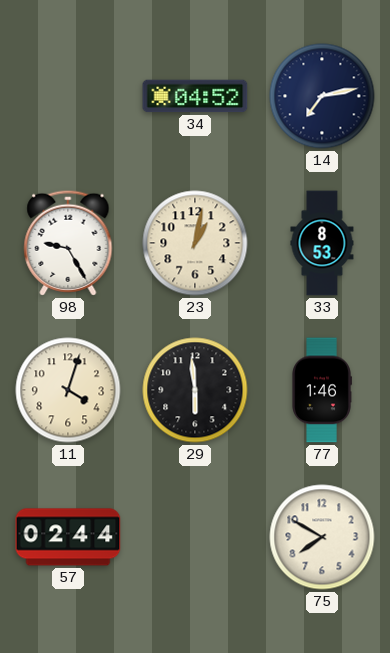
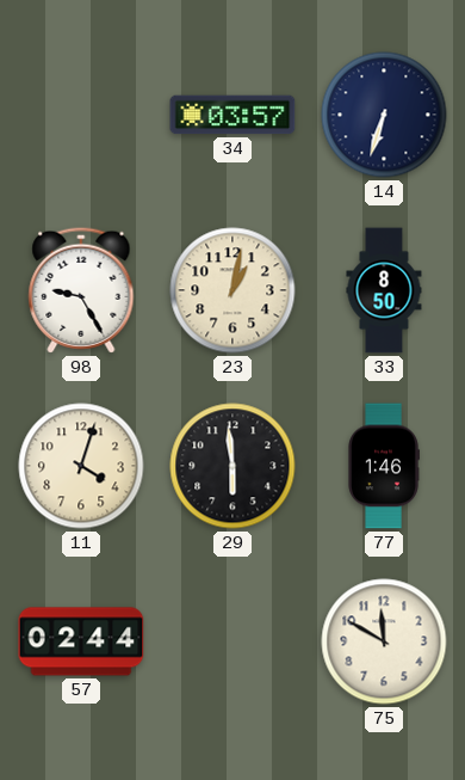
34: 04:52 -> 03:57
14: 7:13 -> 6:33
33: 8:53 -> 8:50
75: 7:50 -> 11:50
